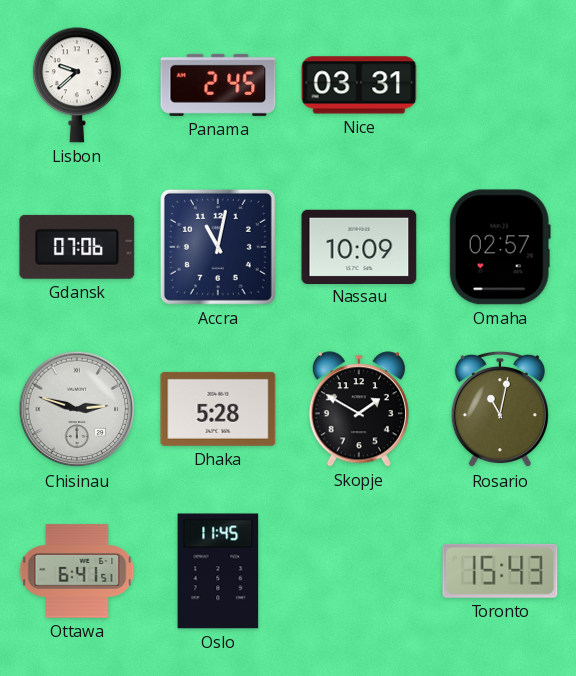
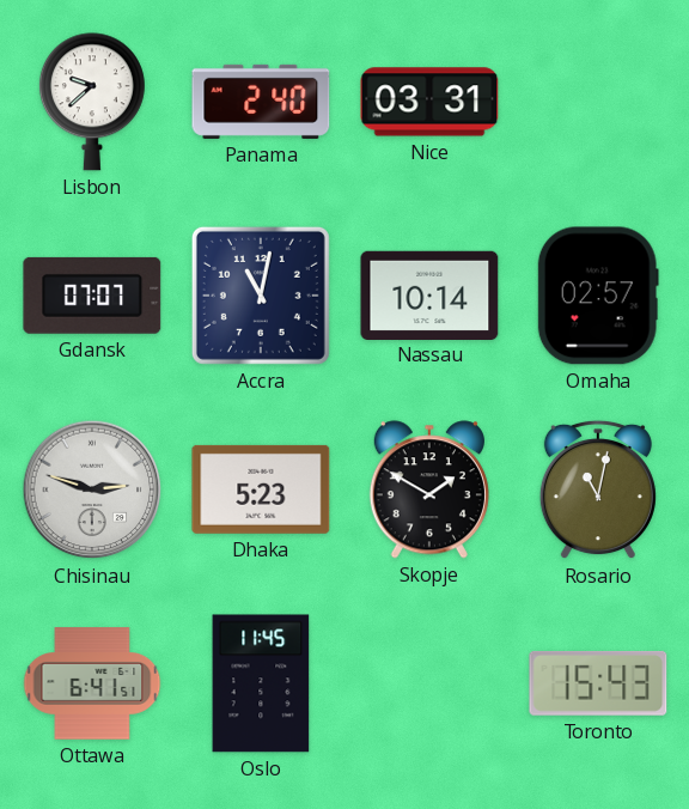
Panama: 2:45 -> 2:40
Gdansk: 07:06 -> 07:07
Nassau: 10:09 -> 10:14
Dhaka: 5:28 -> 5:23
